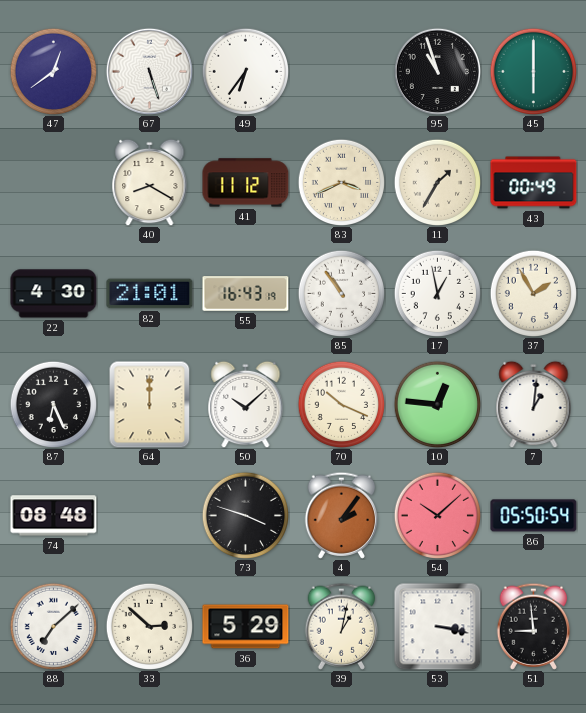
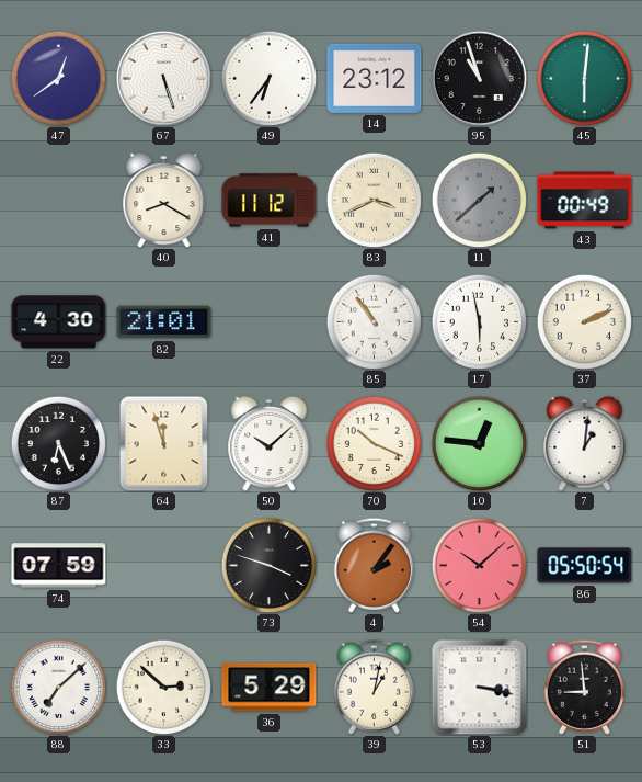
14: none -> 23:12
45: 6:00 -> 6:01
11: 1:35 -> 1:38
11 dial: cream -> grey
55: 16:43 -> none
17: 12:58 -> 5:58
37: 1:55 -> 2:11
64: 12:00 -> 11:57
74: 08:48 -> 07:59
